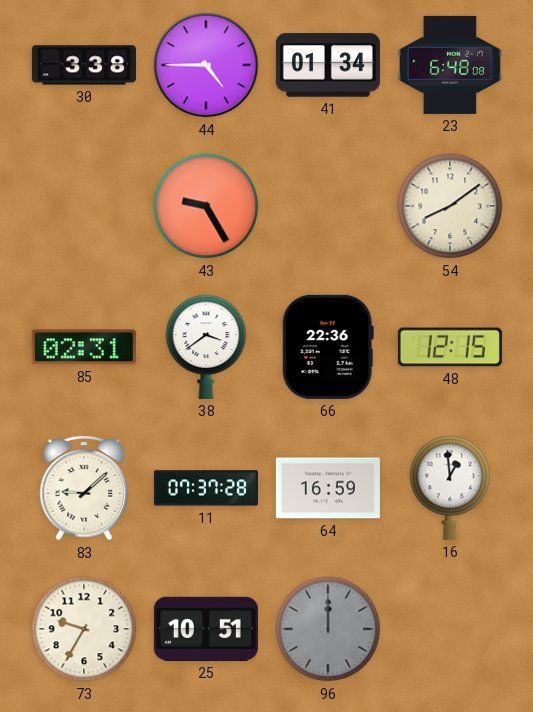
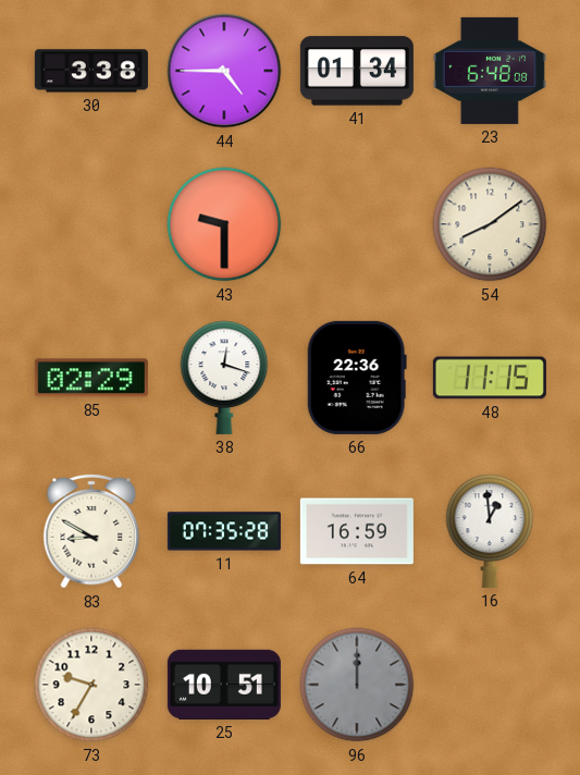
43: 9:25 -> 9:30
85: 02:31 -> 02:29
38: 3:39 -> 12:18
48: 12:15 -> 11:15
83: 9:08 -> 8:50
11: 07:37 -> 07:35
